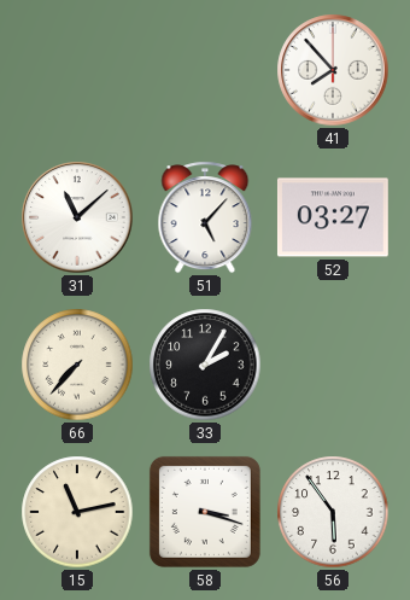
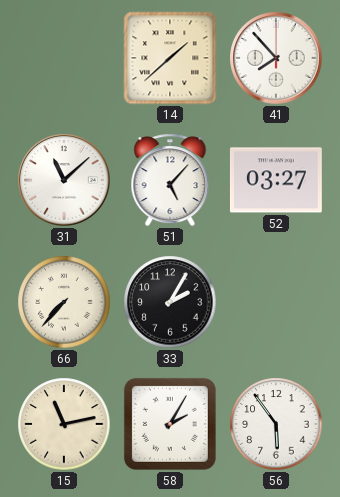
14: none -> 1:38
58: 3:18 -> 2:05
